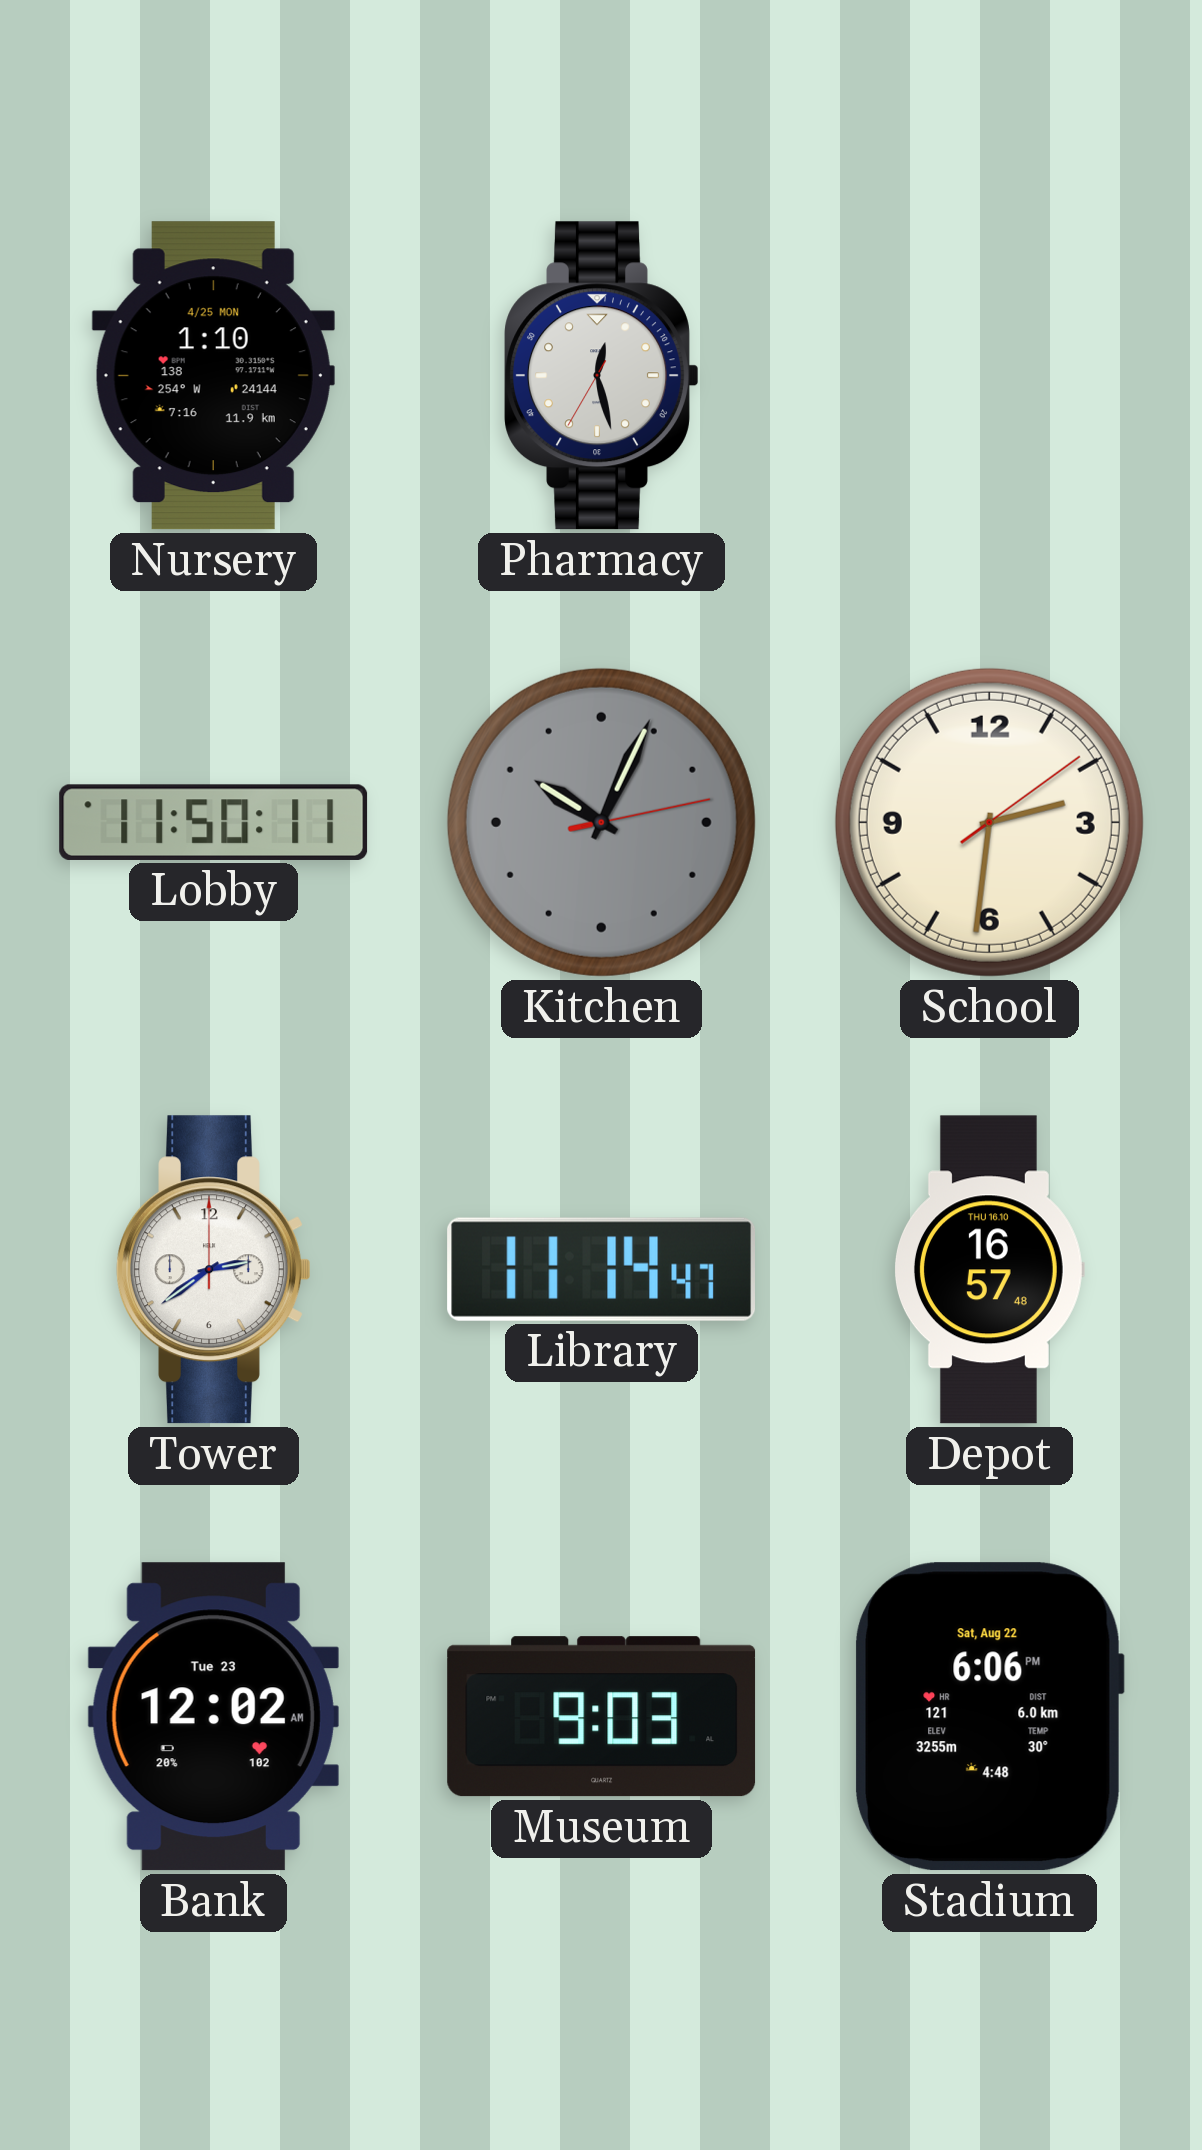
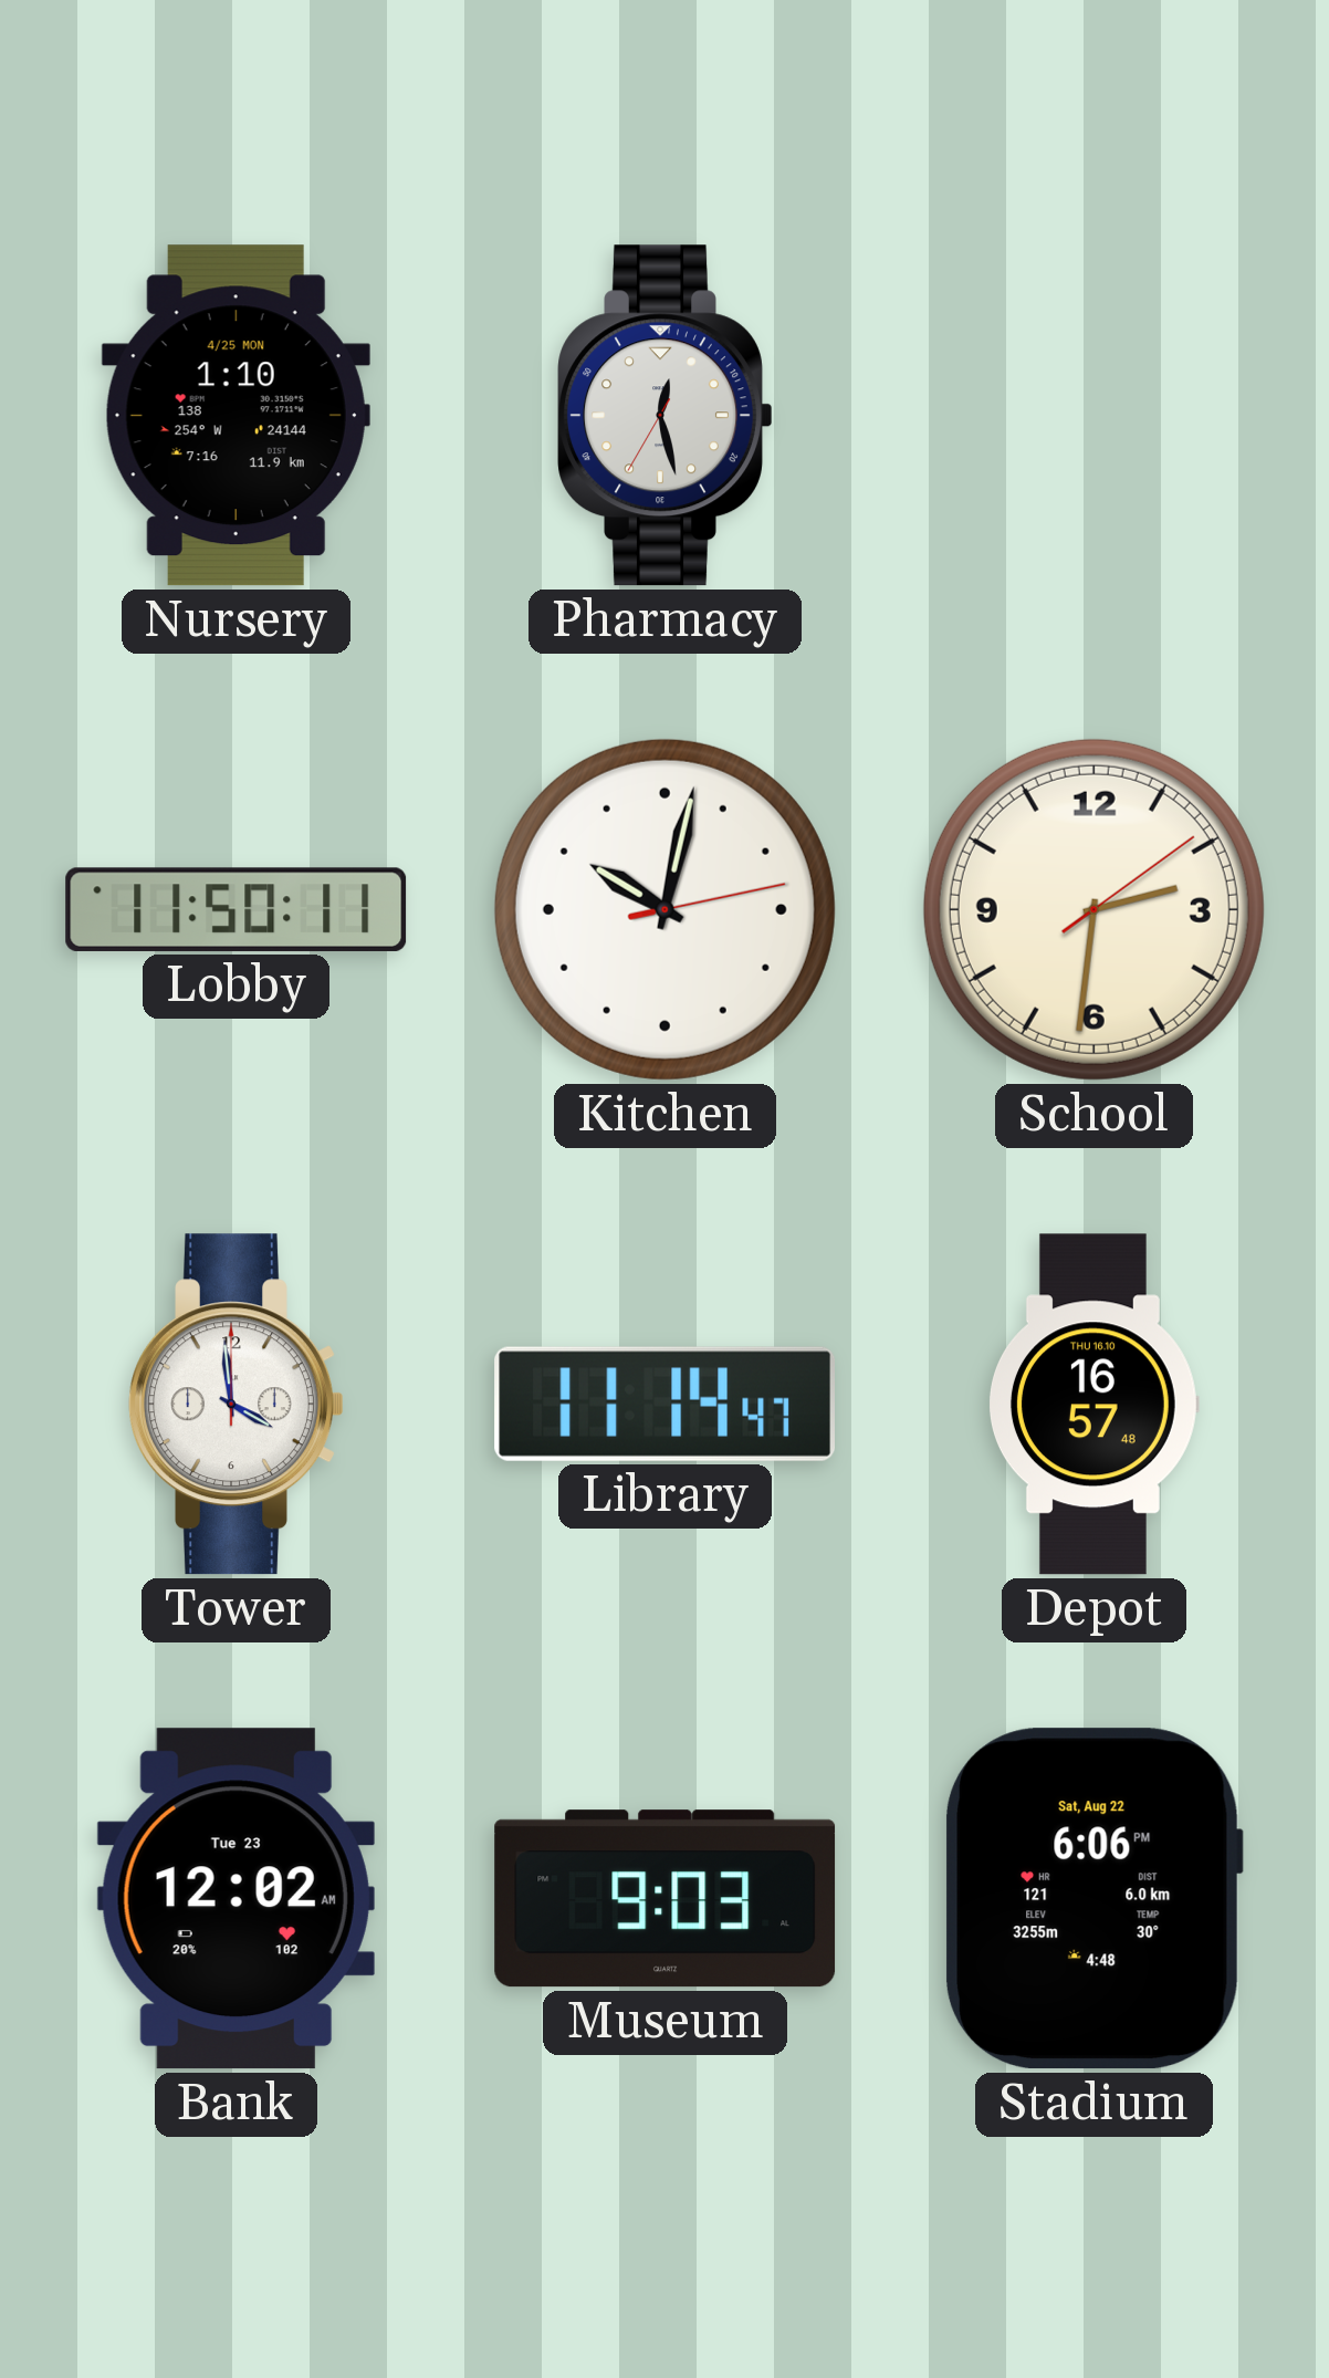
Kitchen: 10:04 -> 10:02
Kitchen dial: grey -> white
Tower: 2:39 -> 3:59
